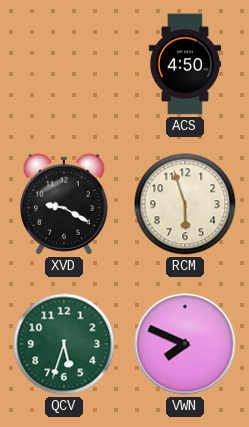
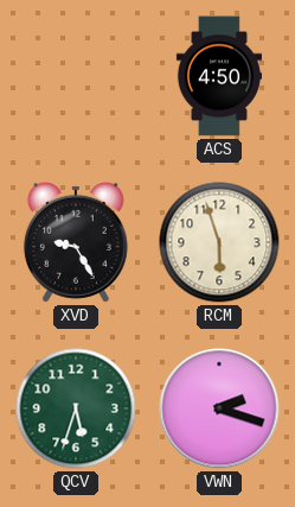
XVD: 9:20 -> 9:25
VWN: 7:49 -> 2:18
